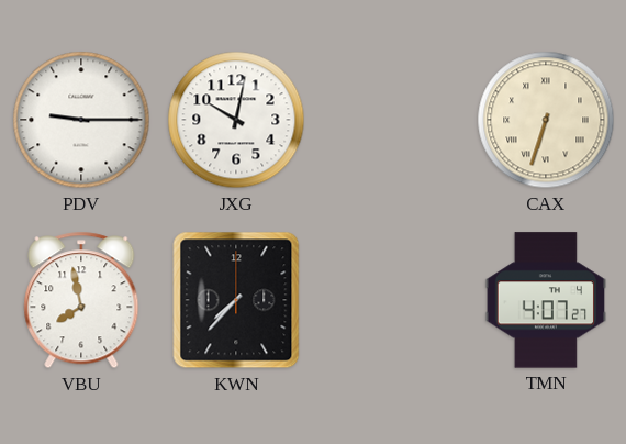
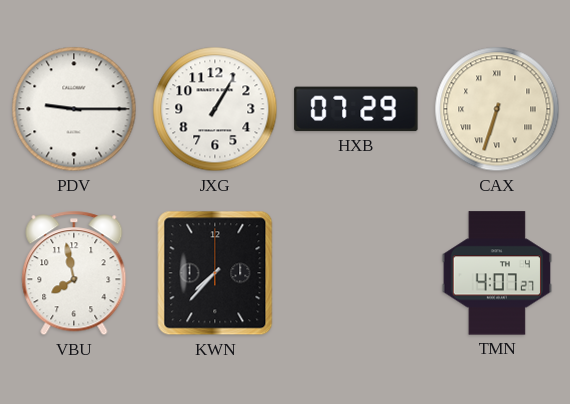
JXG: 10:02 -> 1:05
HXB: none -> 07:29
